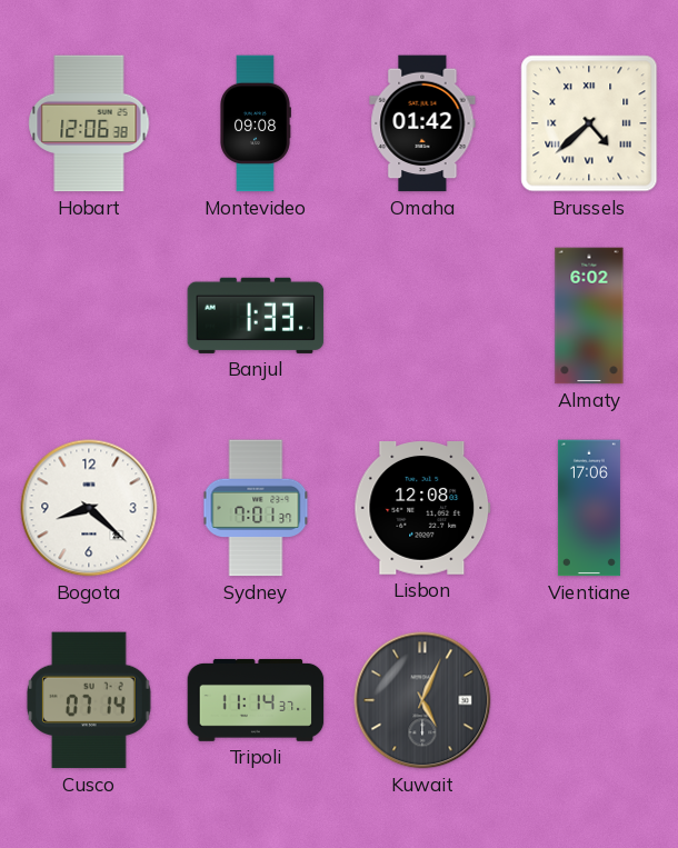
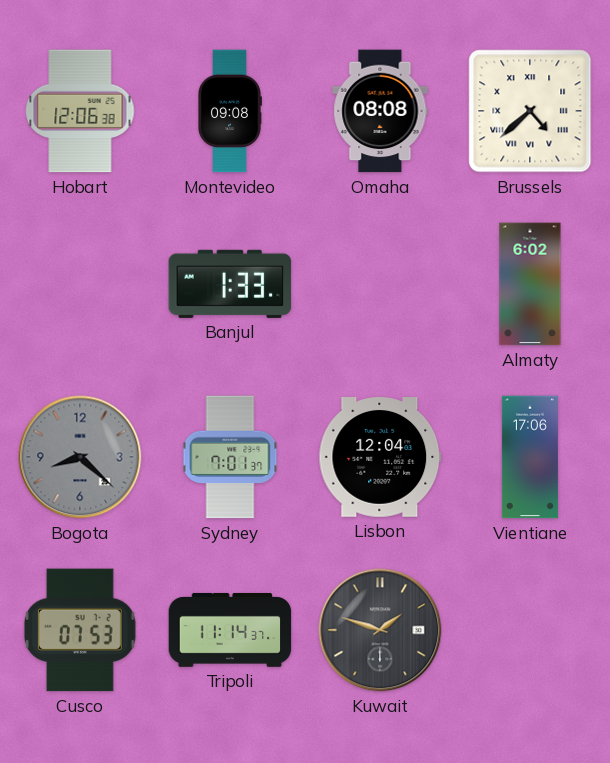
Omaha: 01:42 -> 08:08
Bogota dial: white -> grey
Lisbon: 12:08 -> 12:04
Cusco: 07:14 -> 07:53
Kuwait: 5:04 -> 1:48
